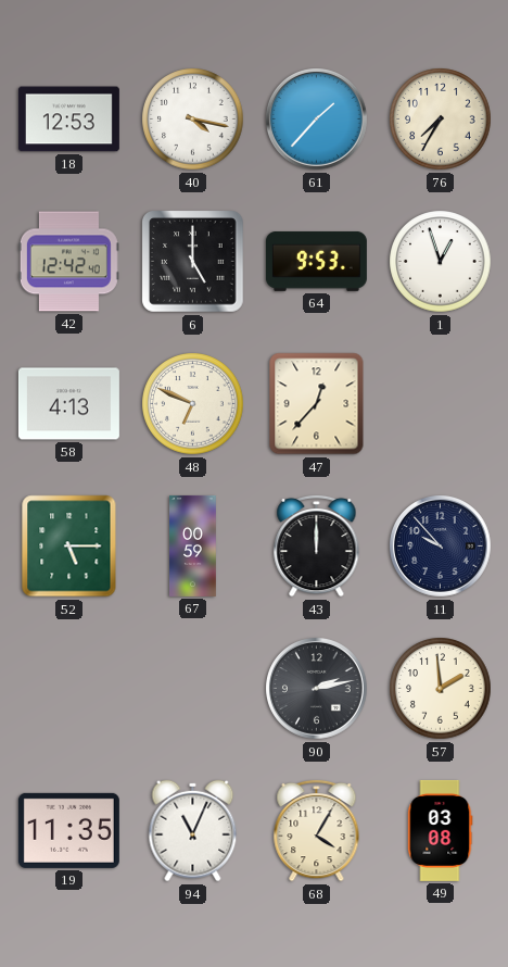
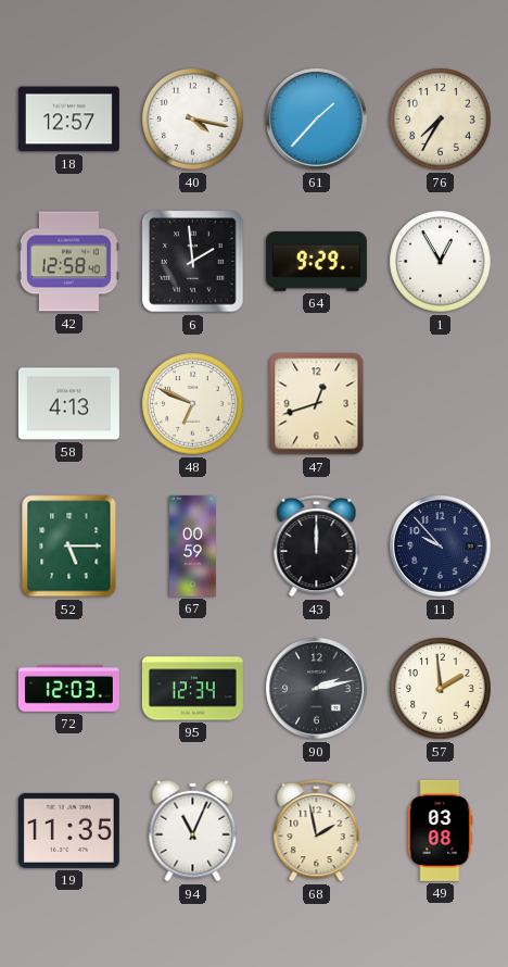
18: 12:53 -> 12:57
42: 12:42 -> 12:58
6: 5:00 -> 1:59
64: 9:53 -> 9:29
1: 12:57 -> 12:55
47: 12:37 -> 12:42
72: none -> 12:03
95: none -> 12:34
68: 4:05 -> 1:58
